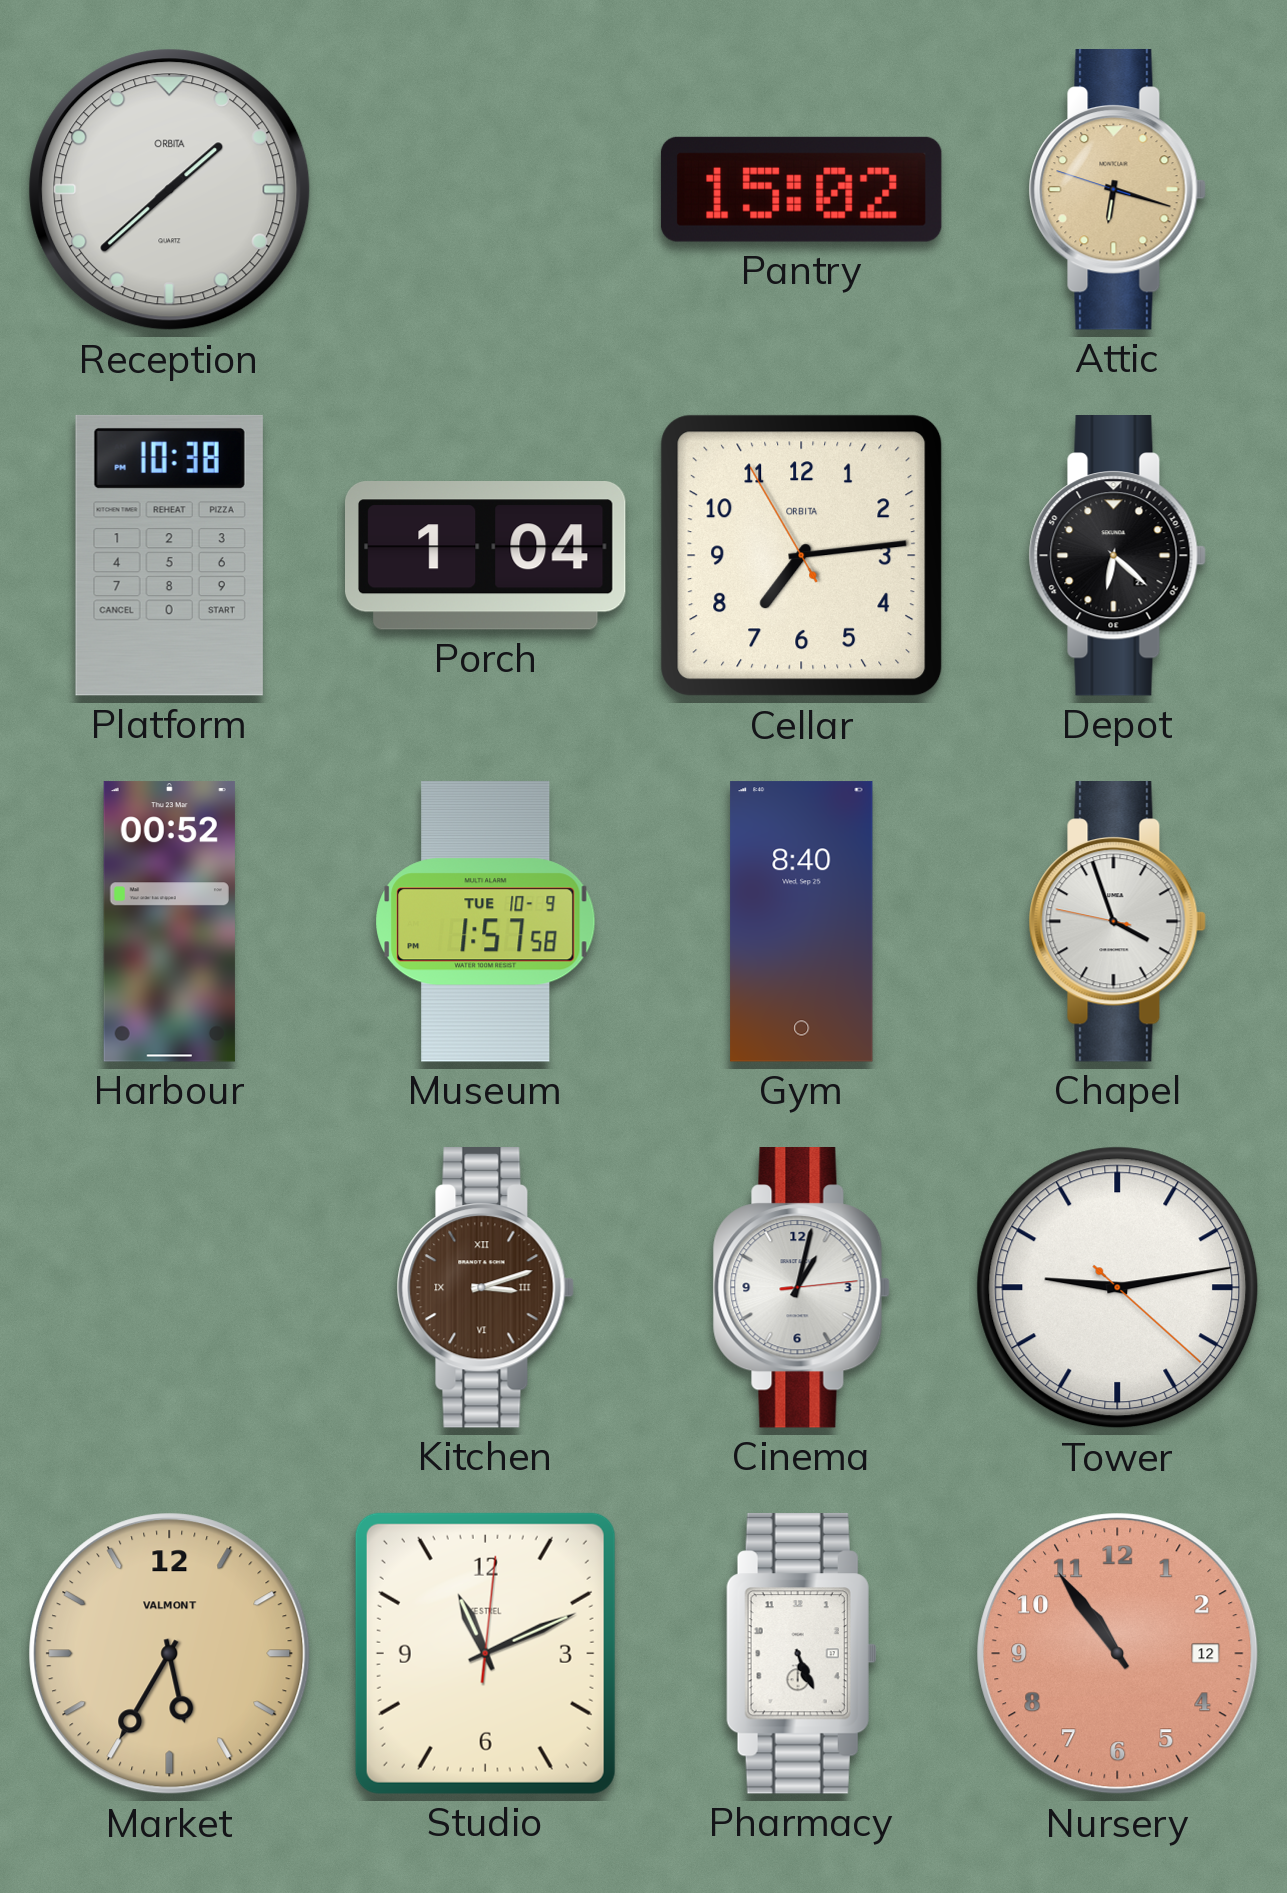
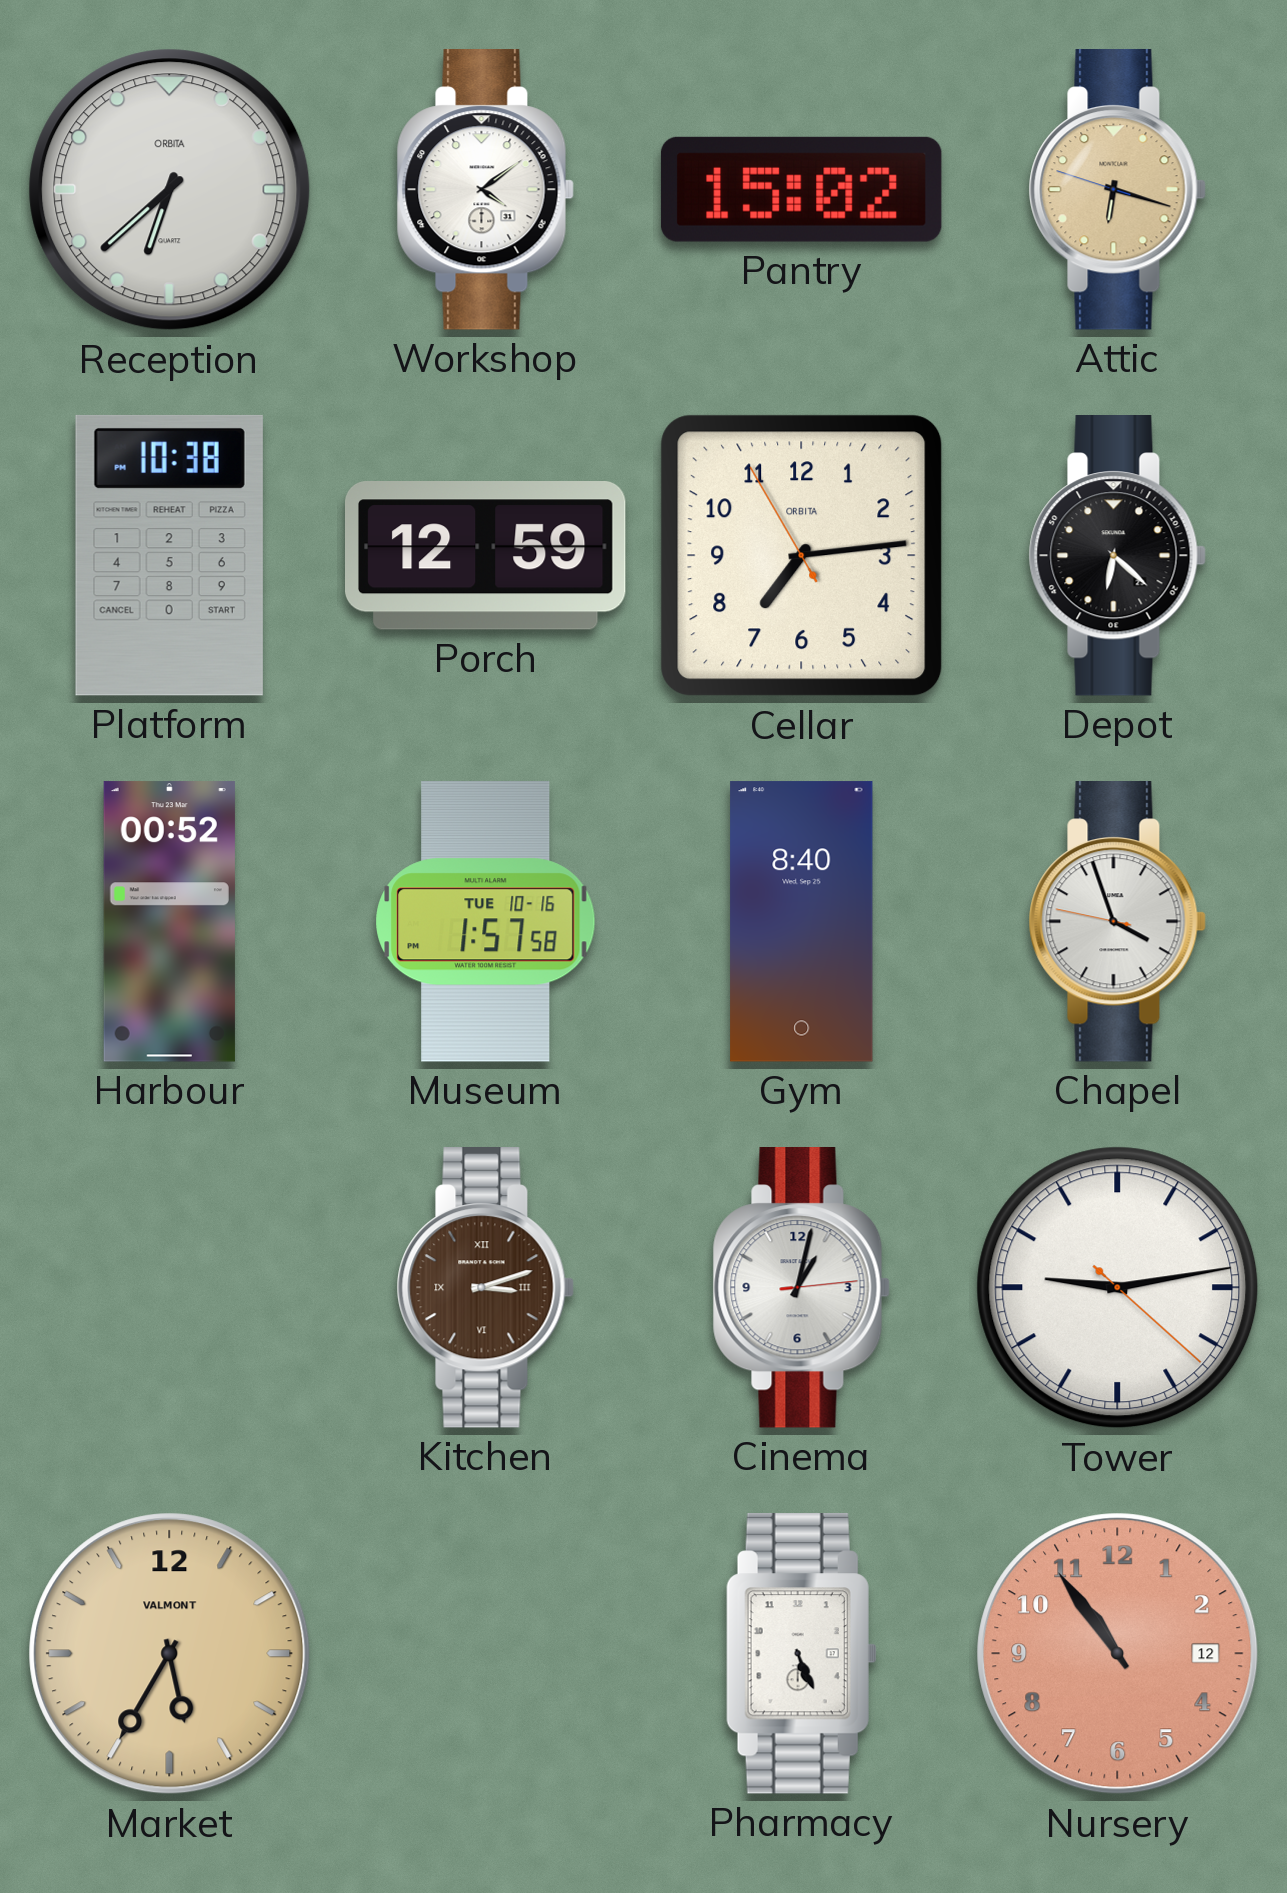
Reception: 1:38 -> 6:38
Workshop: none -> 4:09
Porch: 1:04 -> 12:59
Museum date: TUE 10-9 -> TUE 10-16
Studio: 11:11 -> none
